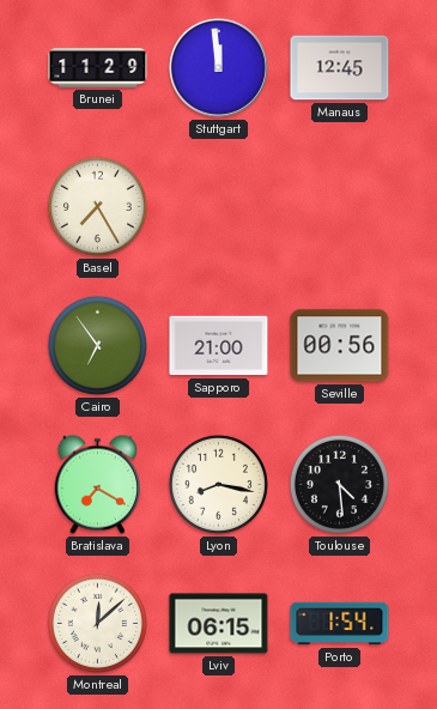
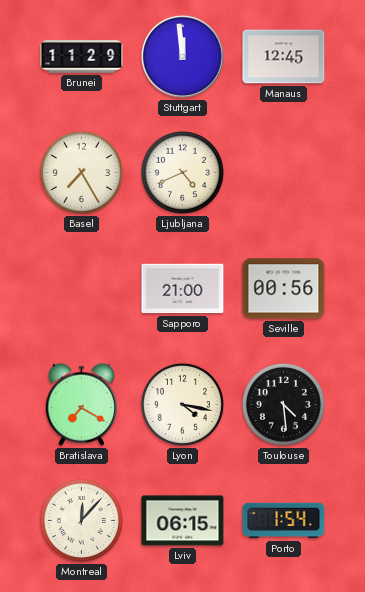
Ljubljana: none -> 4:41
Cairo: 6:54 -> none
Lyon: 8:17 -> 4:17
Montreal: 12:08 -> 12:07
